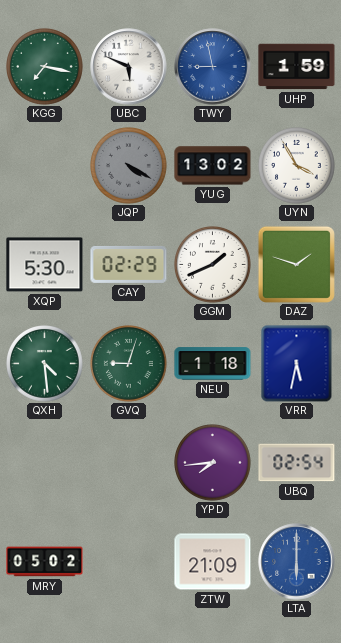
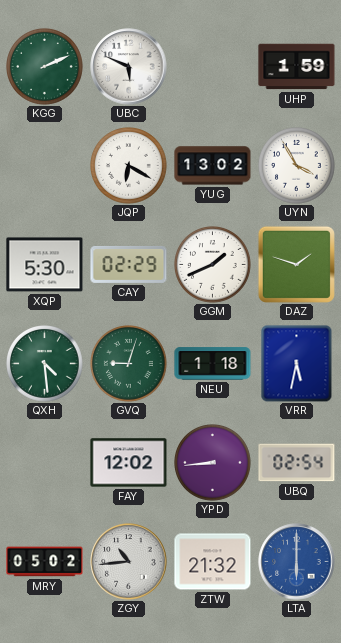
KGG: 7:17 -> 2:11
TWY: 8:58 -> none
JQP: 4:20 -> 6:20
JQP dial: grey -> white
FAY: none -> 12:02
YPD: 7:44 -> 8:44
ZGY: none -> 10:44
ZTW: 21:09 -> 21:32
